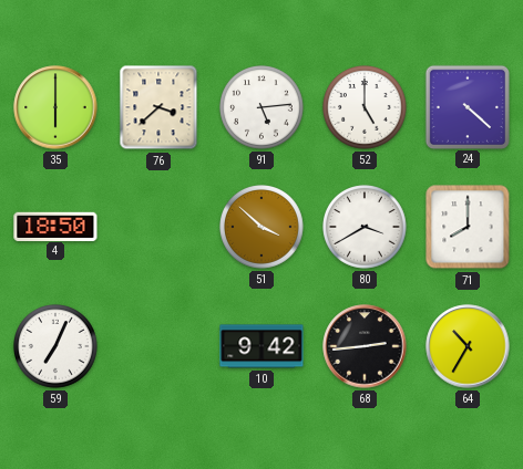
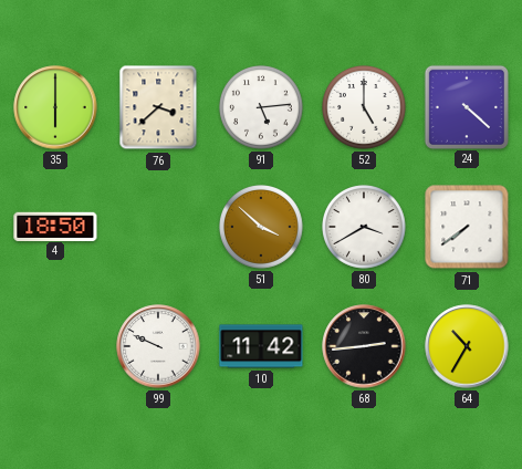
71: 8:00 -> 7:39
59: 7:04 -> none
99: none -> 9:49
10: 9:42 -> 11:42
